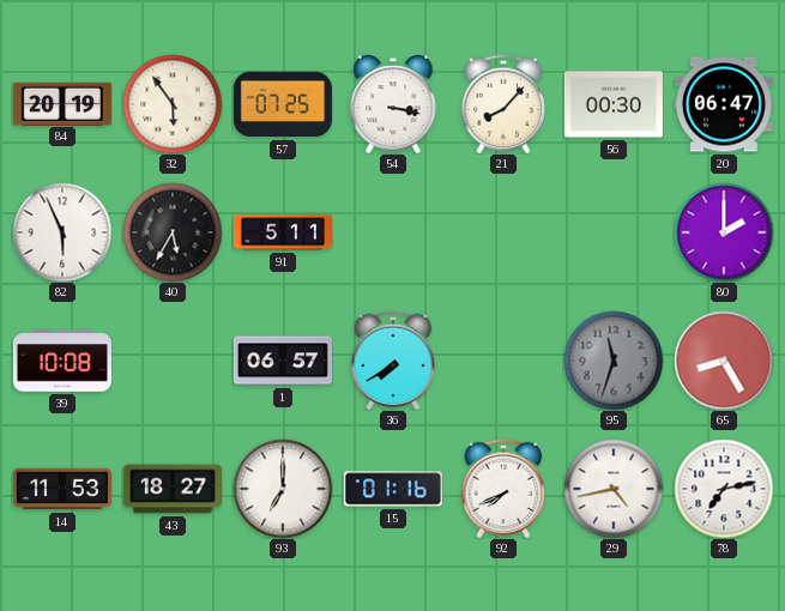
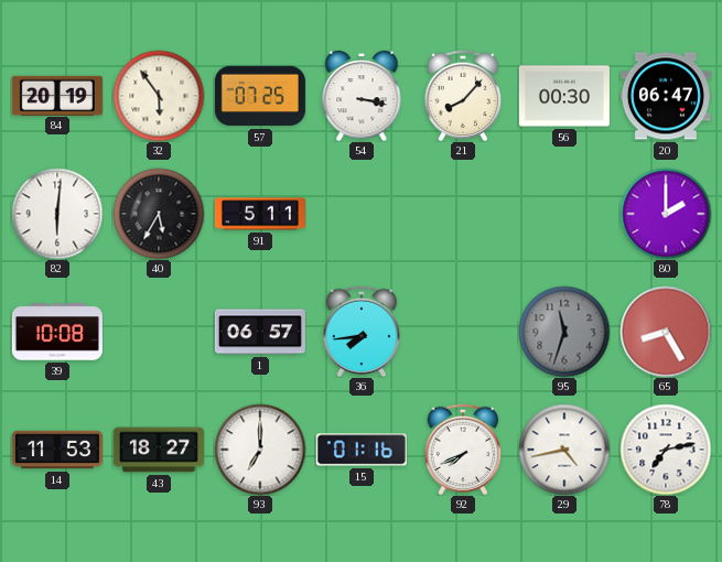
82: 5:56 -> 6:01
36: 7:40 -> 7:44
